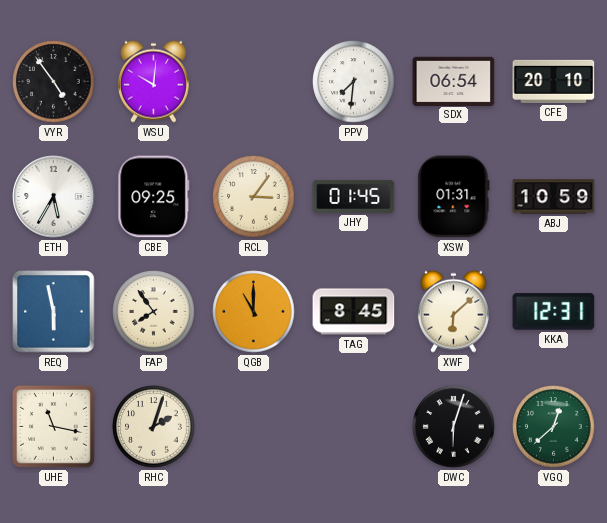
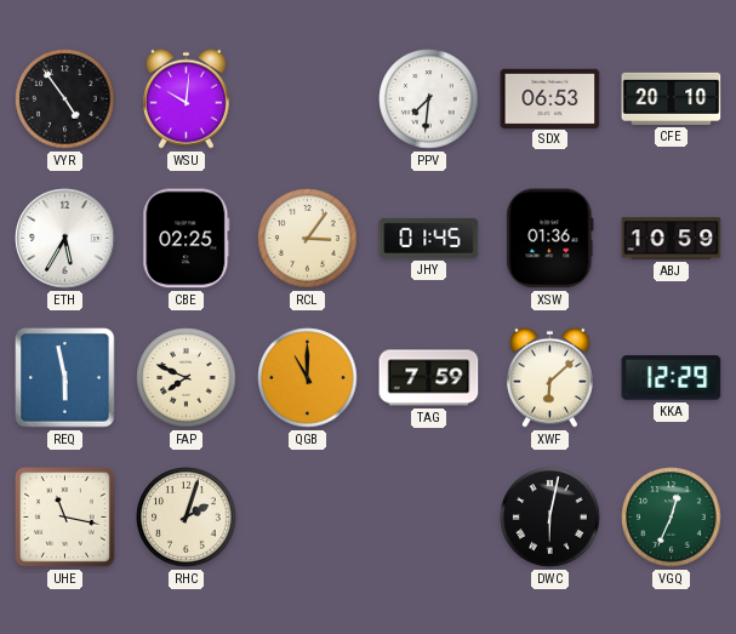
SDX: 06:54 -> 06:53
CBE: 09:25 -> 02:25
XSW: 01:31 -> 01:36
FAP: 7:54 -> 7:49
TAG: 8:45 -> 7:59
KKA: 12:31 -> 12:29
DWC: 6:03 -> 6:02
VGQ: 12:38 -> 12:34
